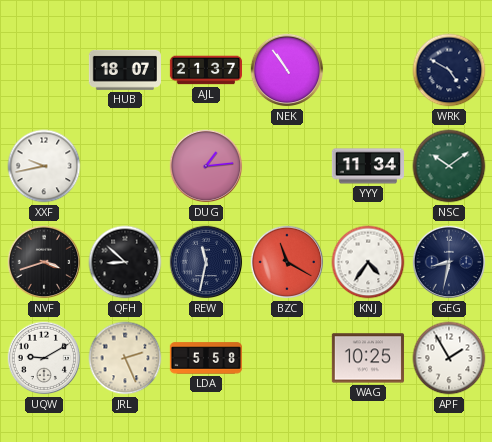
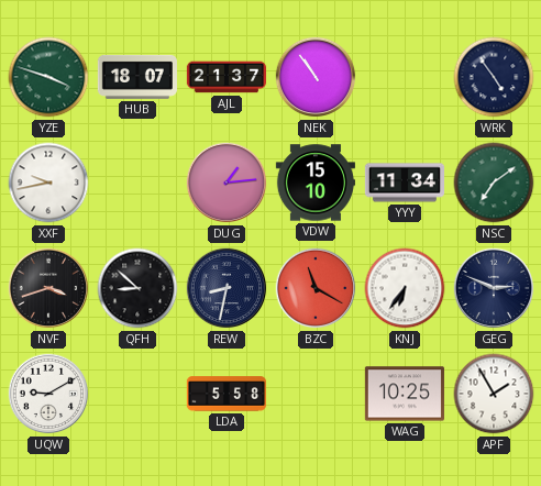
YZE: none -> 3:48
WRK: 4:50 -> 4:54
VDW: none -> 15:10
NSC: 10:09 -> 7:09
REW: 11:32 -> 8:32
KNJ: 4:36 -> 6:36
GEG: 8:32 -> 2:49
JRL: 2:26 -> none
